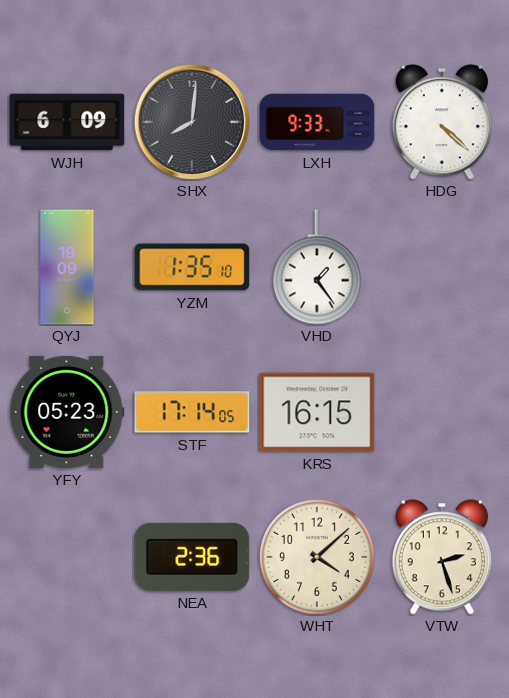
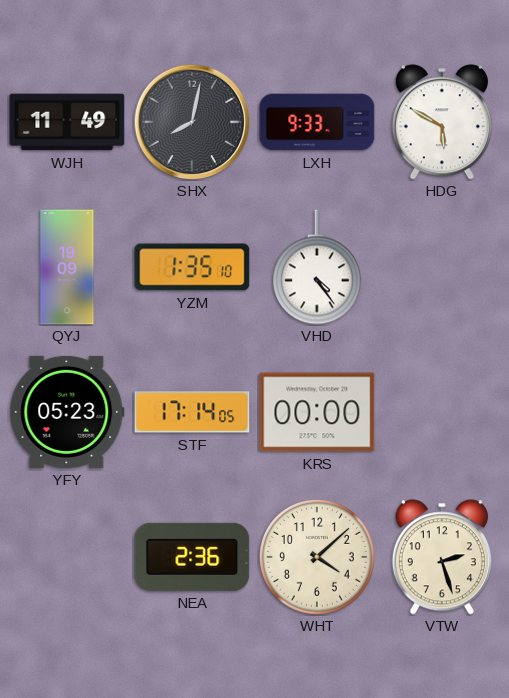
WJH: 6:09 -> 11:49
SHX: 8:01 -> 8:02
HDG: 4:22 -> 5:50
VHD: 1:24 -> 4:24
KRS: 16:15 -> 00:00
